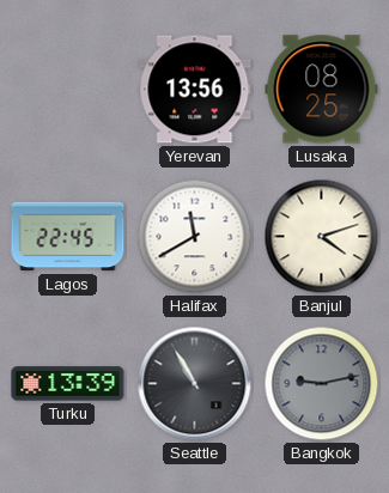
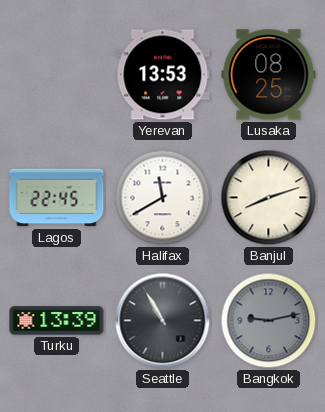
Yerevan: 13:56 -> 13:53
Banjul: 4:12 -> 8:12
